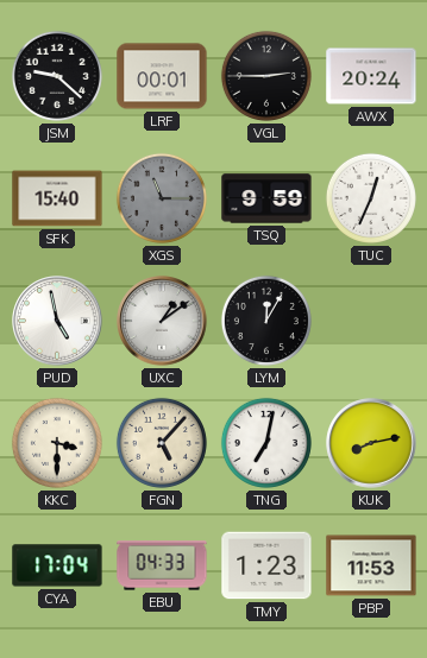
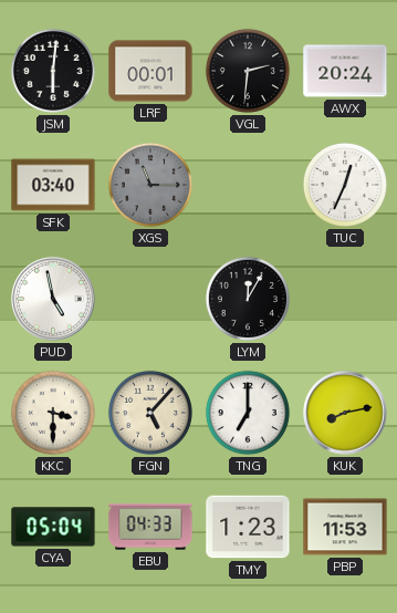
JSM: 9:22 -> 6:01
VGL: 2:45 -> 2:31
SFK: 15:40 -> 03:40
TSQ: 9:59 -> none
UXC: 1:09 -> none
TNG: 7:02 -> 7:00
CYA: 17:04 -> 05:04
